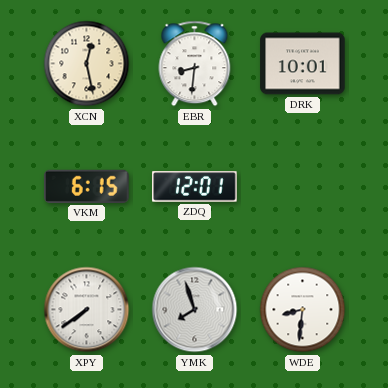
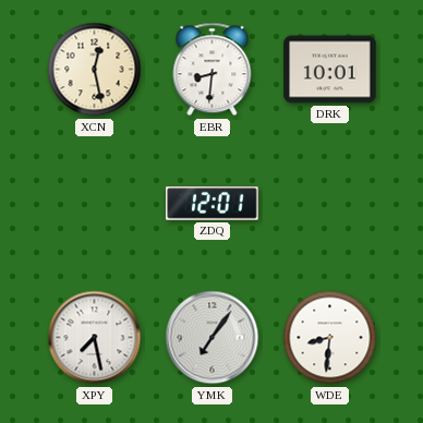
VKM: 6:15 -> none
XPY: 7:39 -> 7:28
YMK: 7:57 -> 7:06
